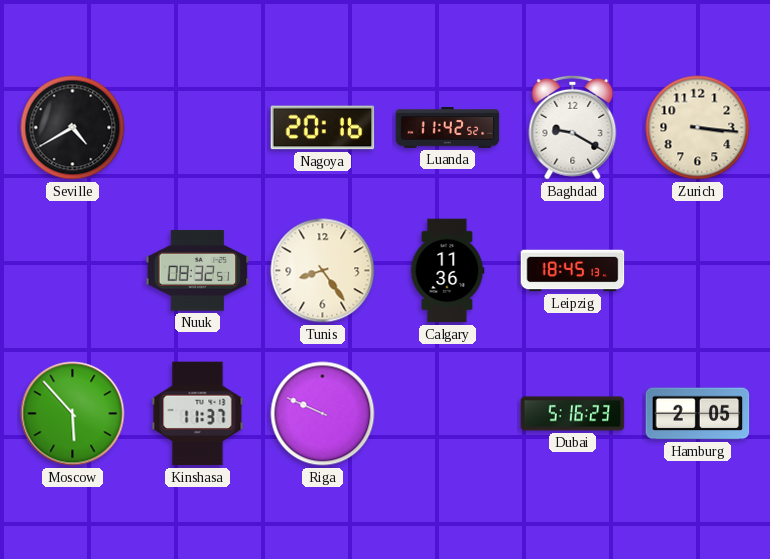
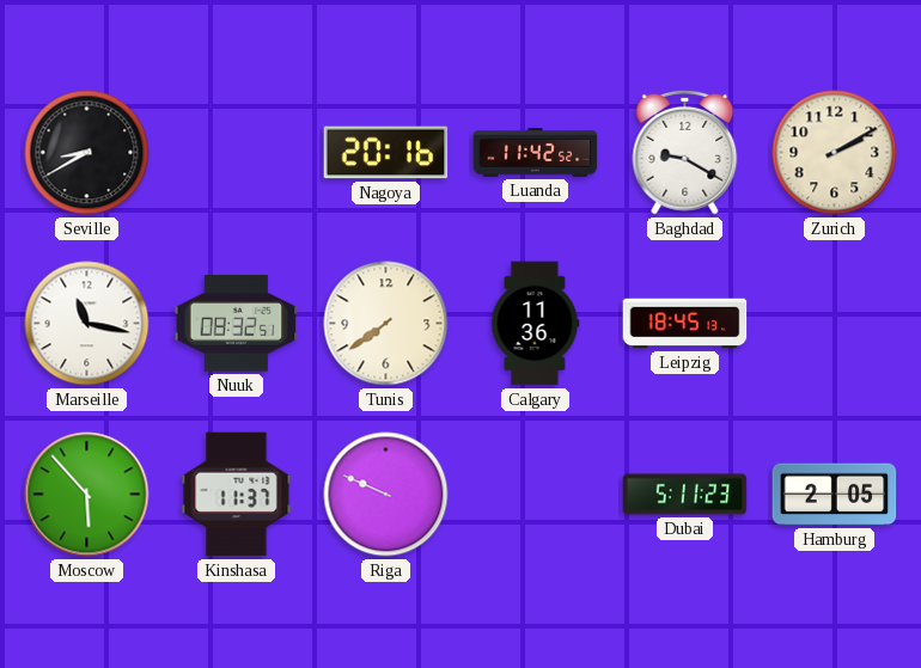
Seville: 4:40 -> 8:40
Zurich: 3:16 -> 2:10
Marseille: none -> 11:17
Tunis: 8:24 -> 7:39
Dubai: 5:16 -> 5:11
